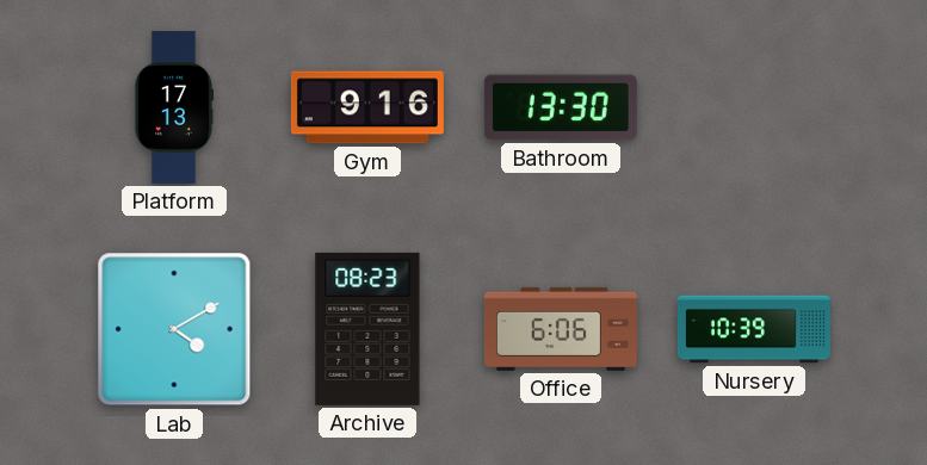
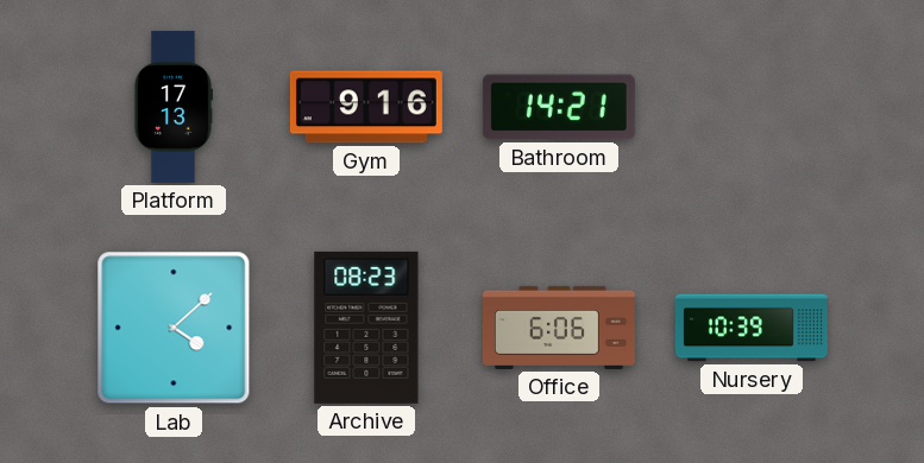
Bathroom: 13:30 -> 14:21
Lab: 4:10 -> 4:08
